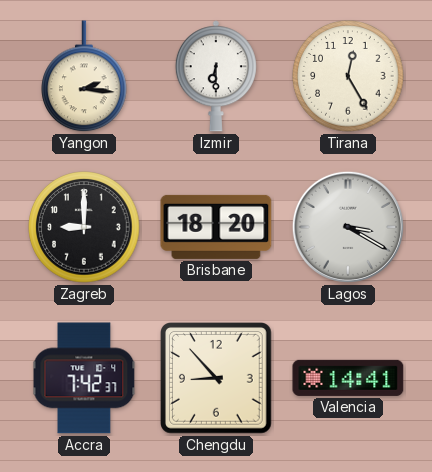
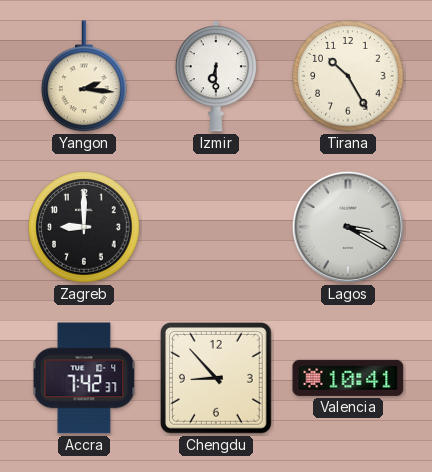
Tirana: 12:25 -> 10:25
Brisbane: 18:20 -> none
Valencia: 14:41 -> 10:41
